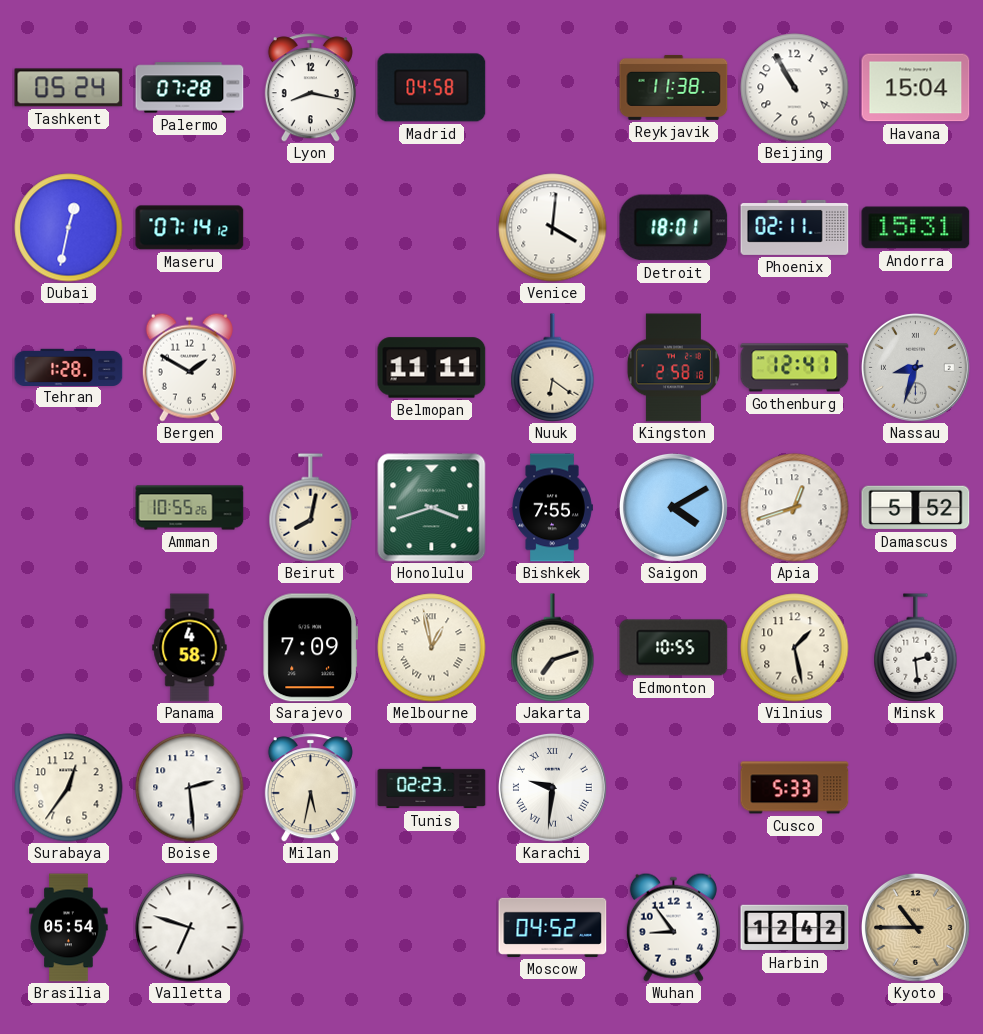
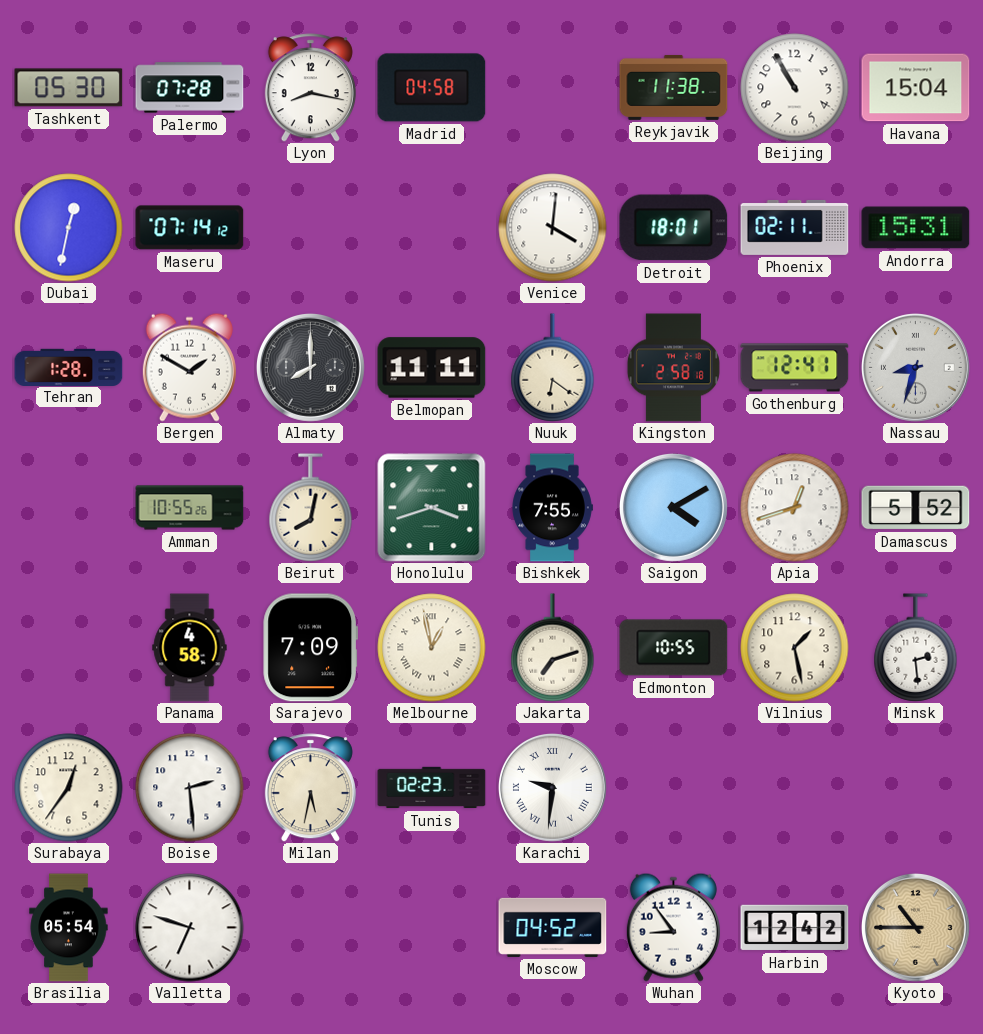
Tashkent: 05:24 -> 05:30
Almaty: none -> 8:00
Cusco: 5:33 -> none
